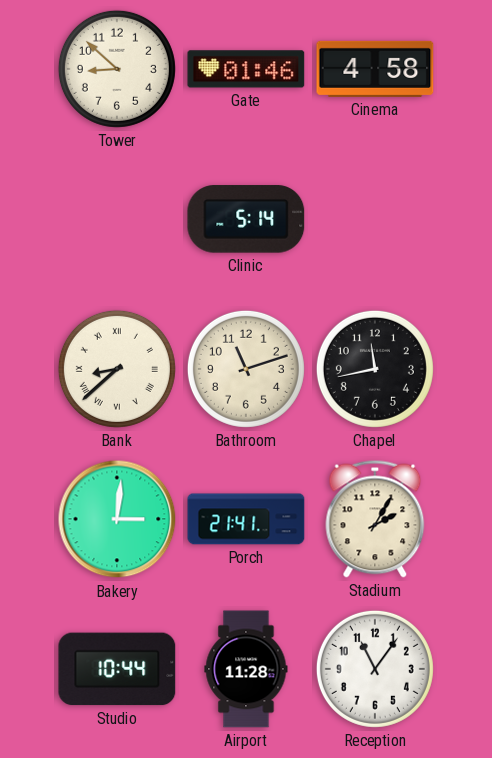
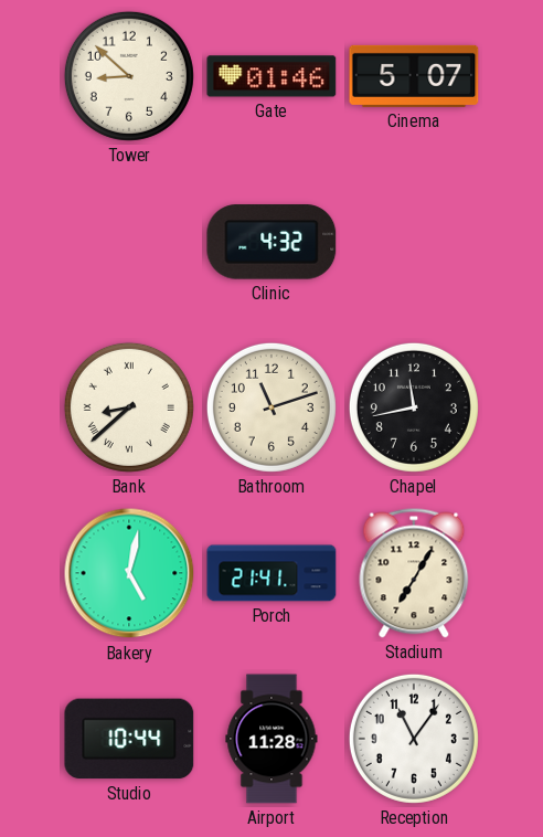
Cinema: 4:58 -> 5:07
Clinic: 5:14 -> 4:32
Bakery: 3:01 -> 5:02
Stadium: 2:05 -> 7:05
